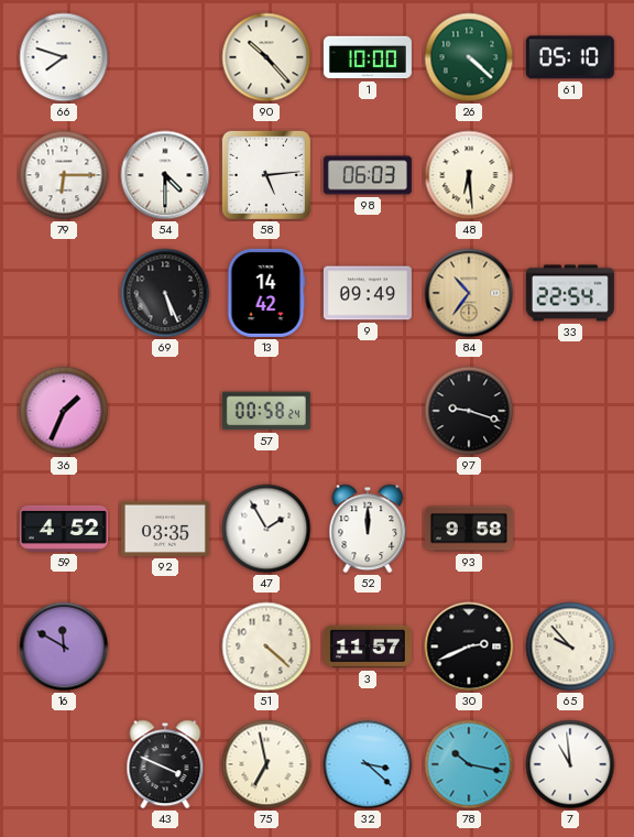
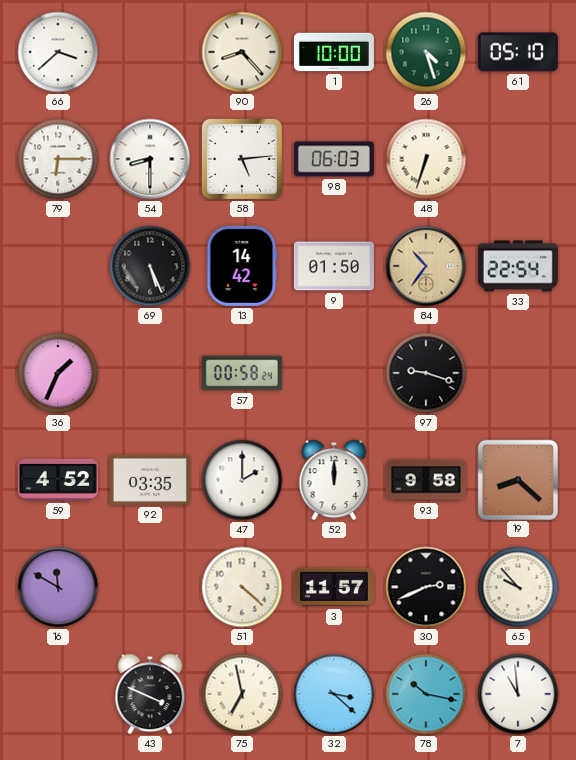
66: 7:48 -> 3:38
90: 10:23 -> 8:23
26: 4:22 -> 4:27
54: 4:30 -> 8:30
48: 6:29 -> 6:33
9: 09:49 -> 01:50
47: 1:55 -> 2:00
19: none -> 8:22
